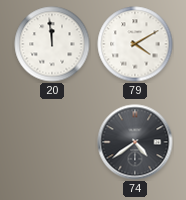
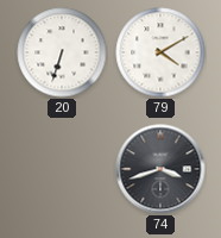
20: 11:59 -> 6:33
74: 4:39 -> 3:42
